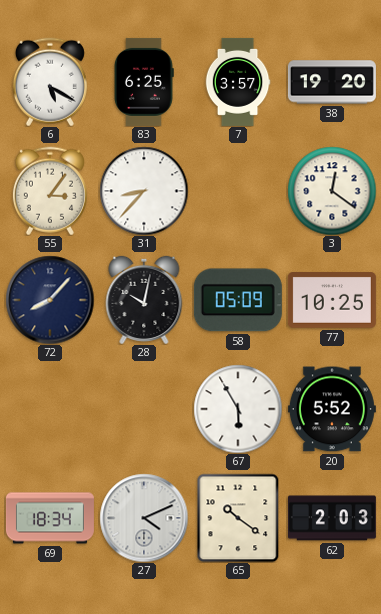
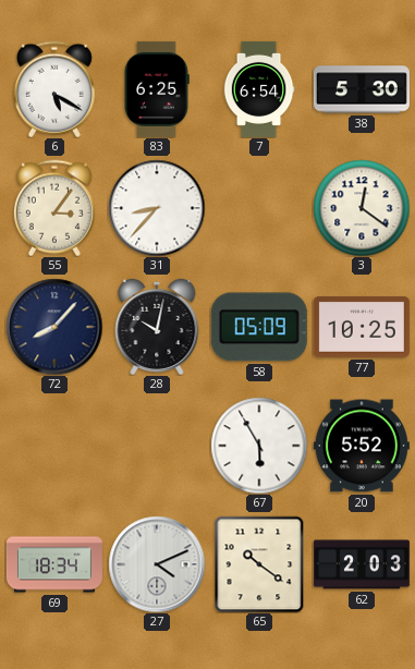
7: 3:57 -> 6:54
38: 19:20 -> 5:30
